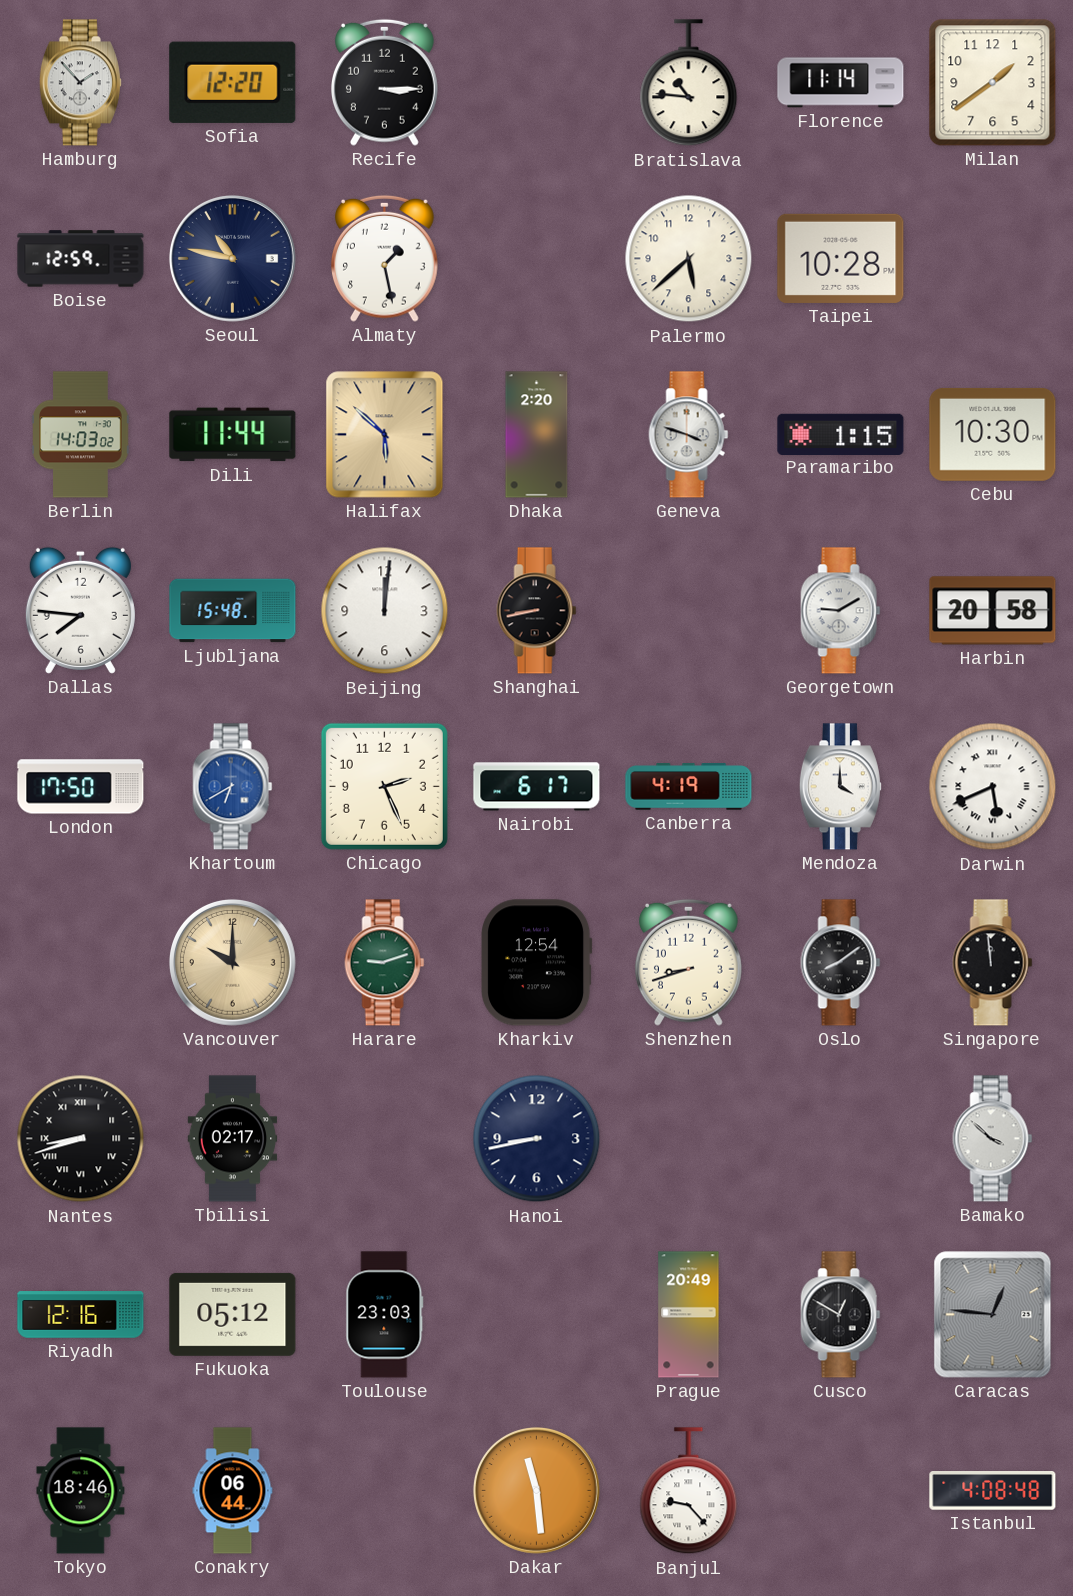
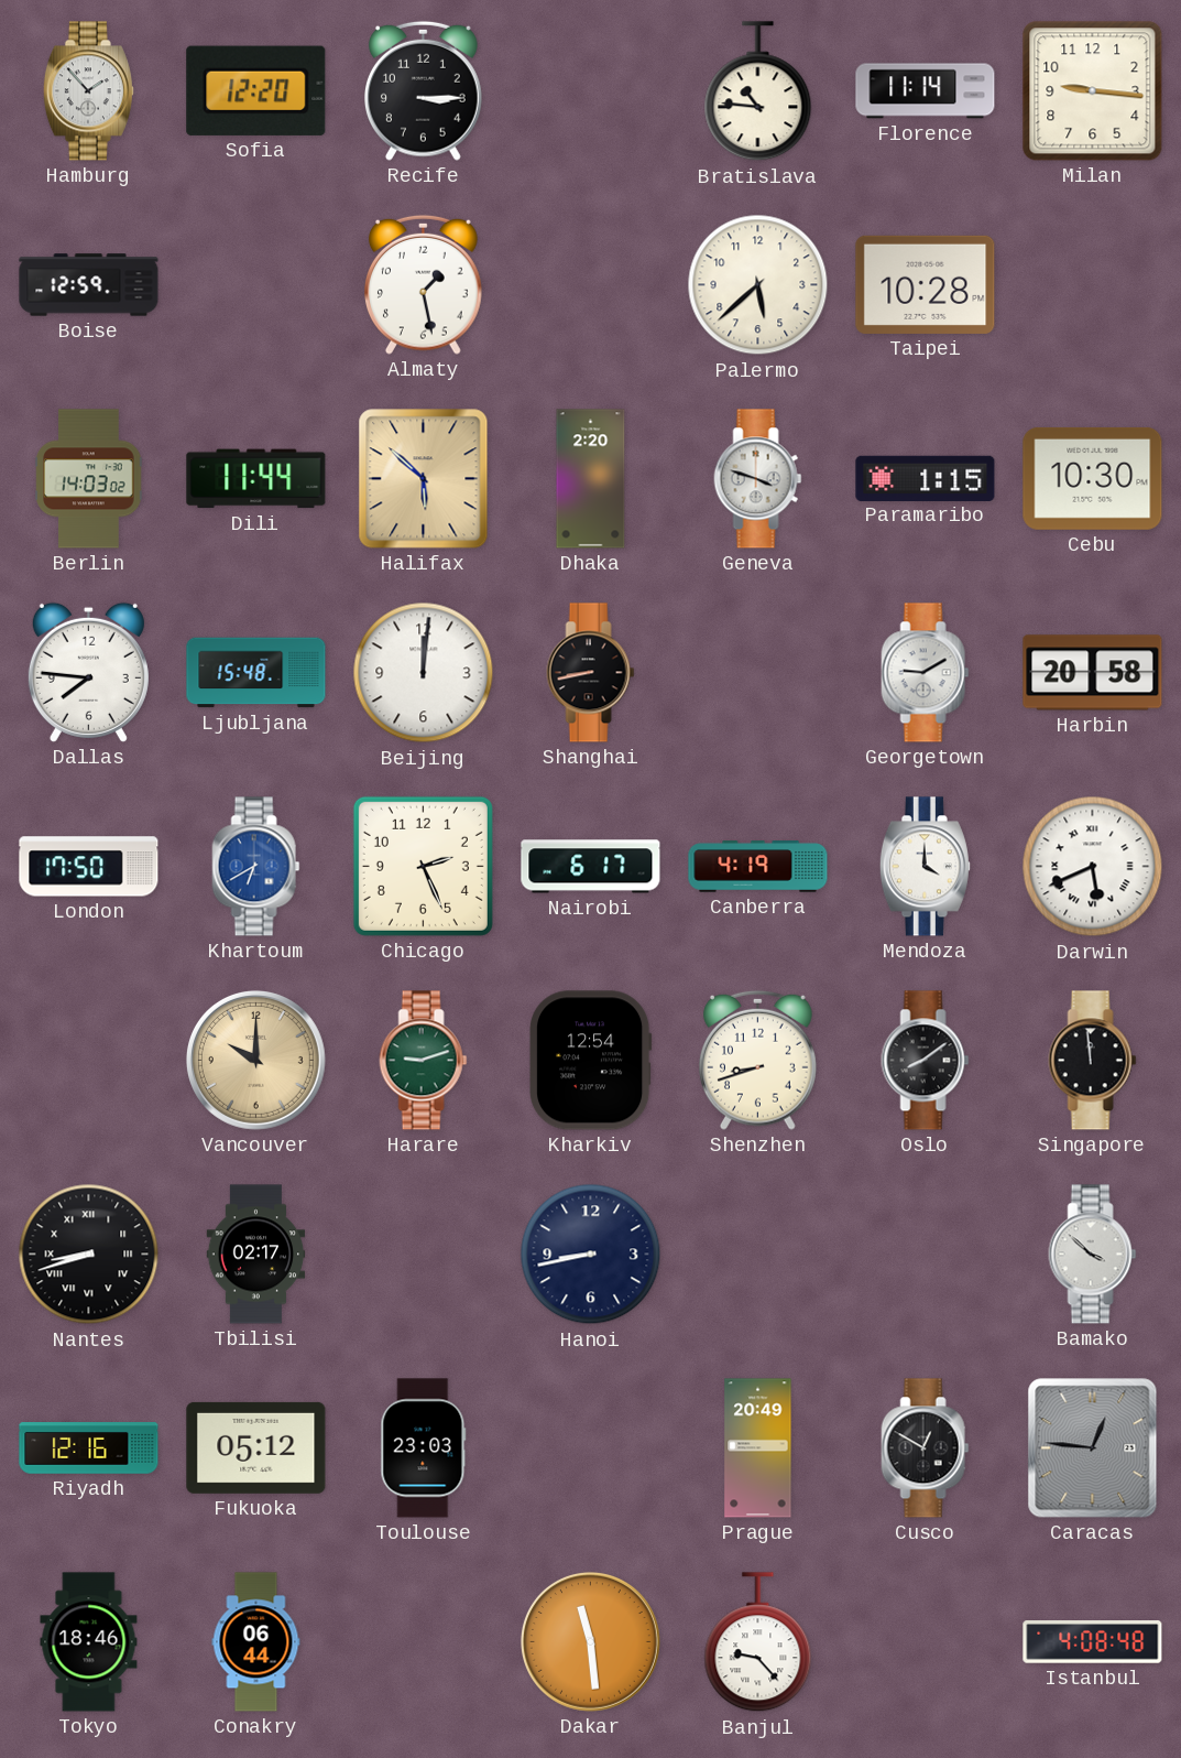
Milan: 1:39 -> 9:16
Seoul: 10:47 -> none
